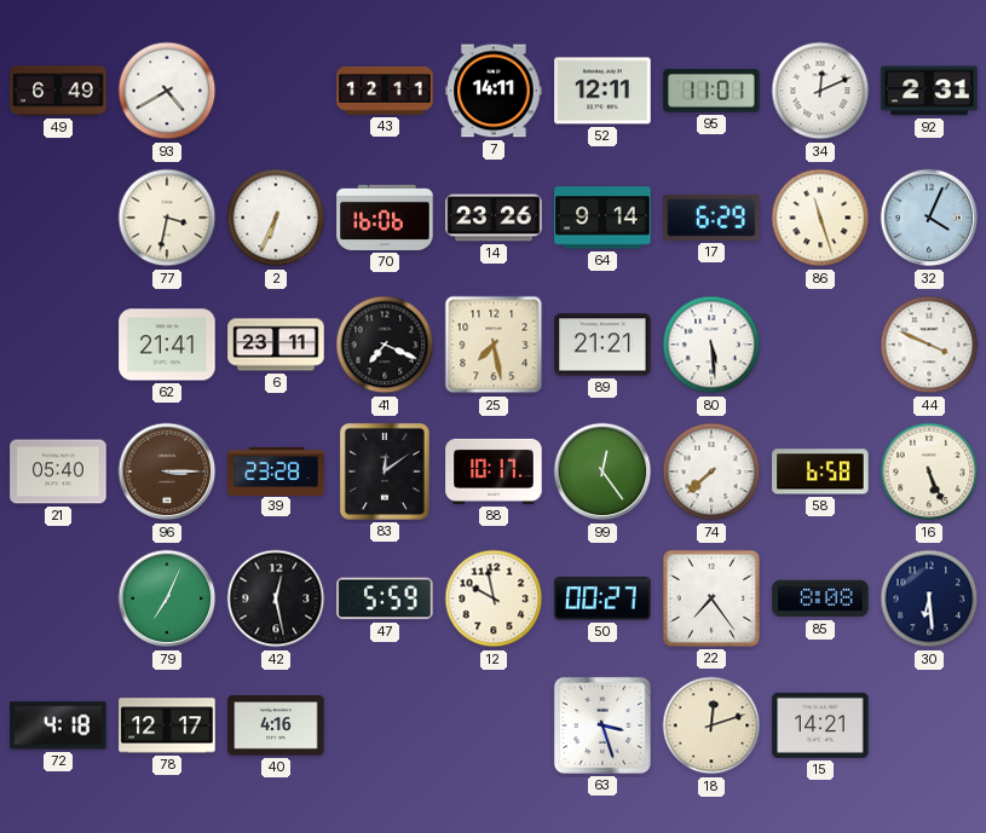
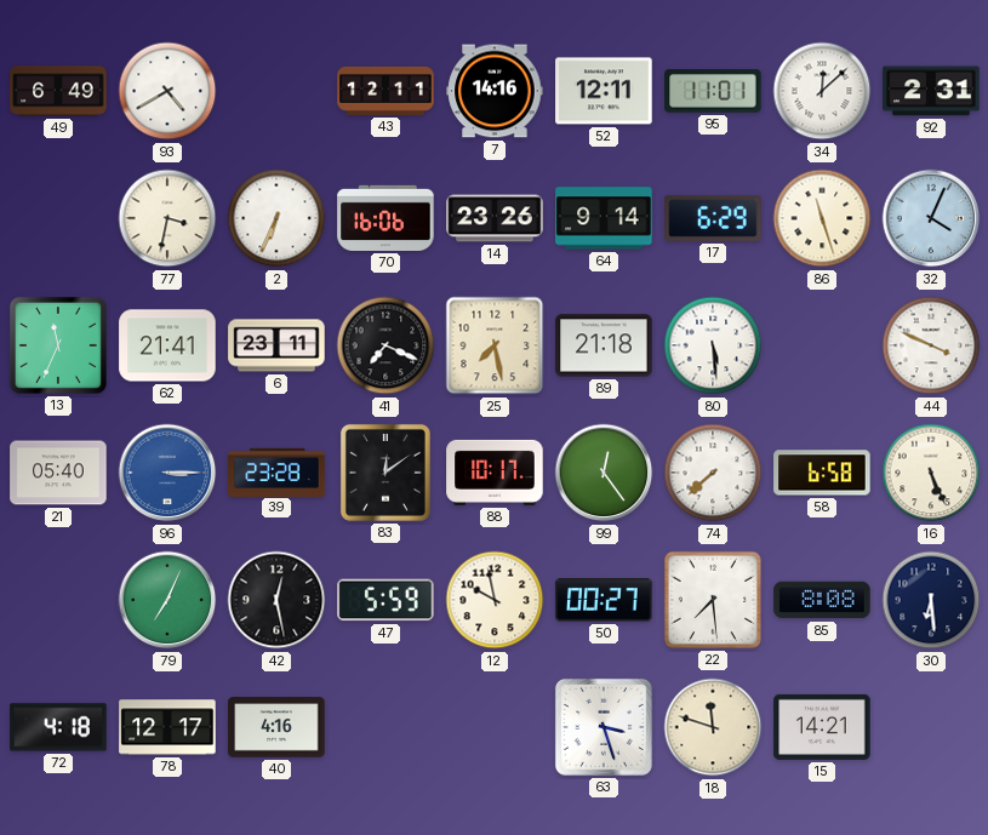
7: 14:11 -> 14:16
34: 12:11 -> 12:08
13: none -> 11:34
89: 21:21 -> 21:18
96 dial: brown -> blue
22: 7:24 -> 7:29
18: 12:12 -> 11:48
